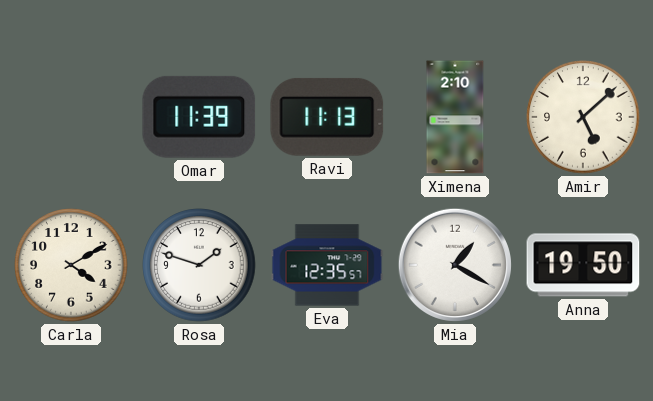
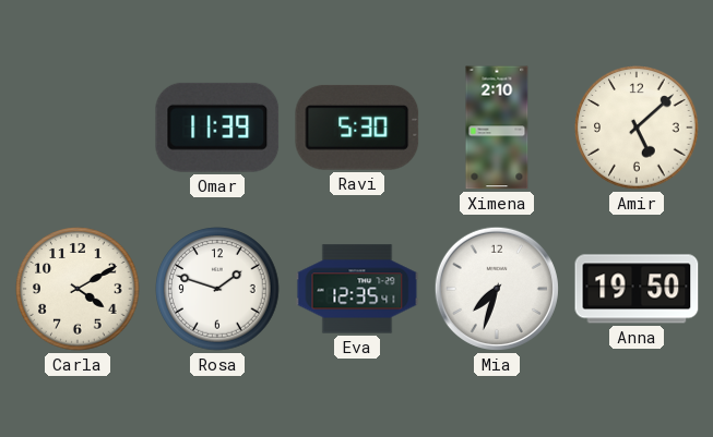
Ravi: 11:13 -> 5:30
Eva: 12:35:57 -> 12:35:41
Mia: 1:20 -> 7:33
